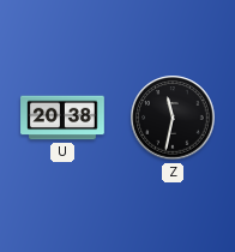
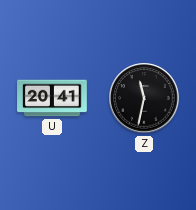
U: 20:38 -> 20:41
